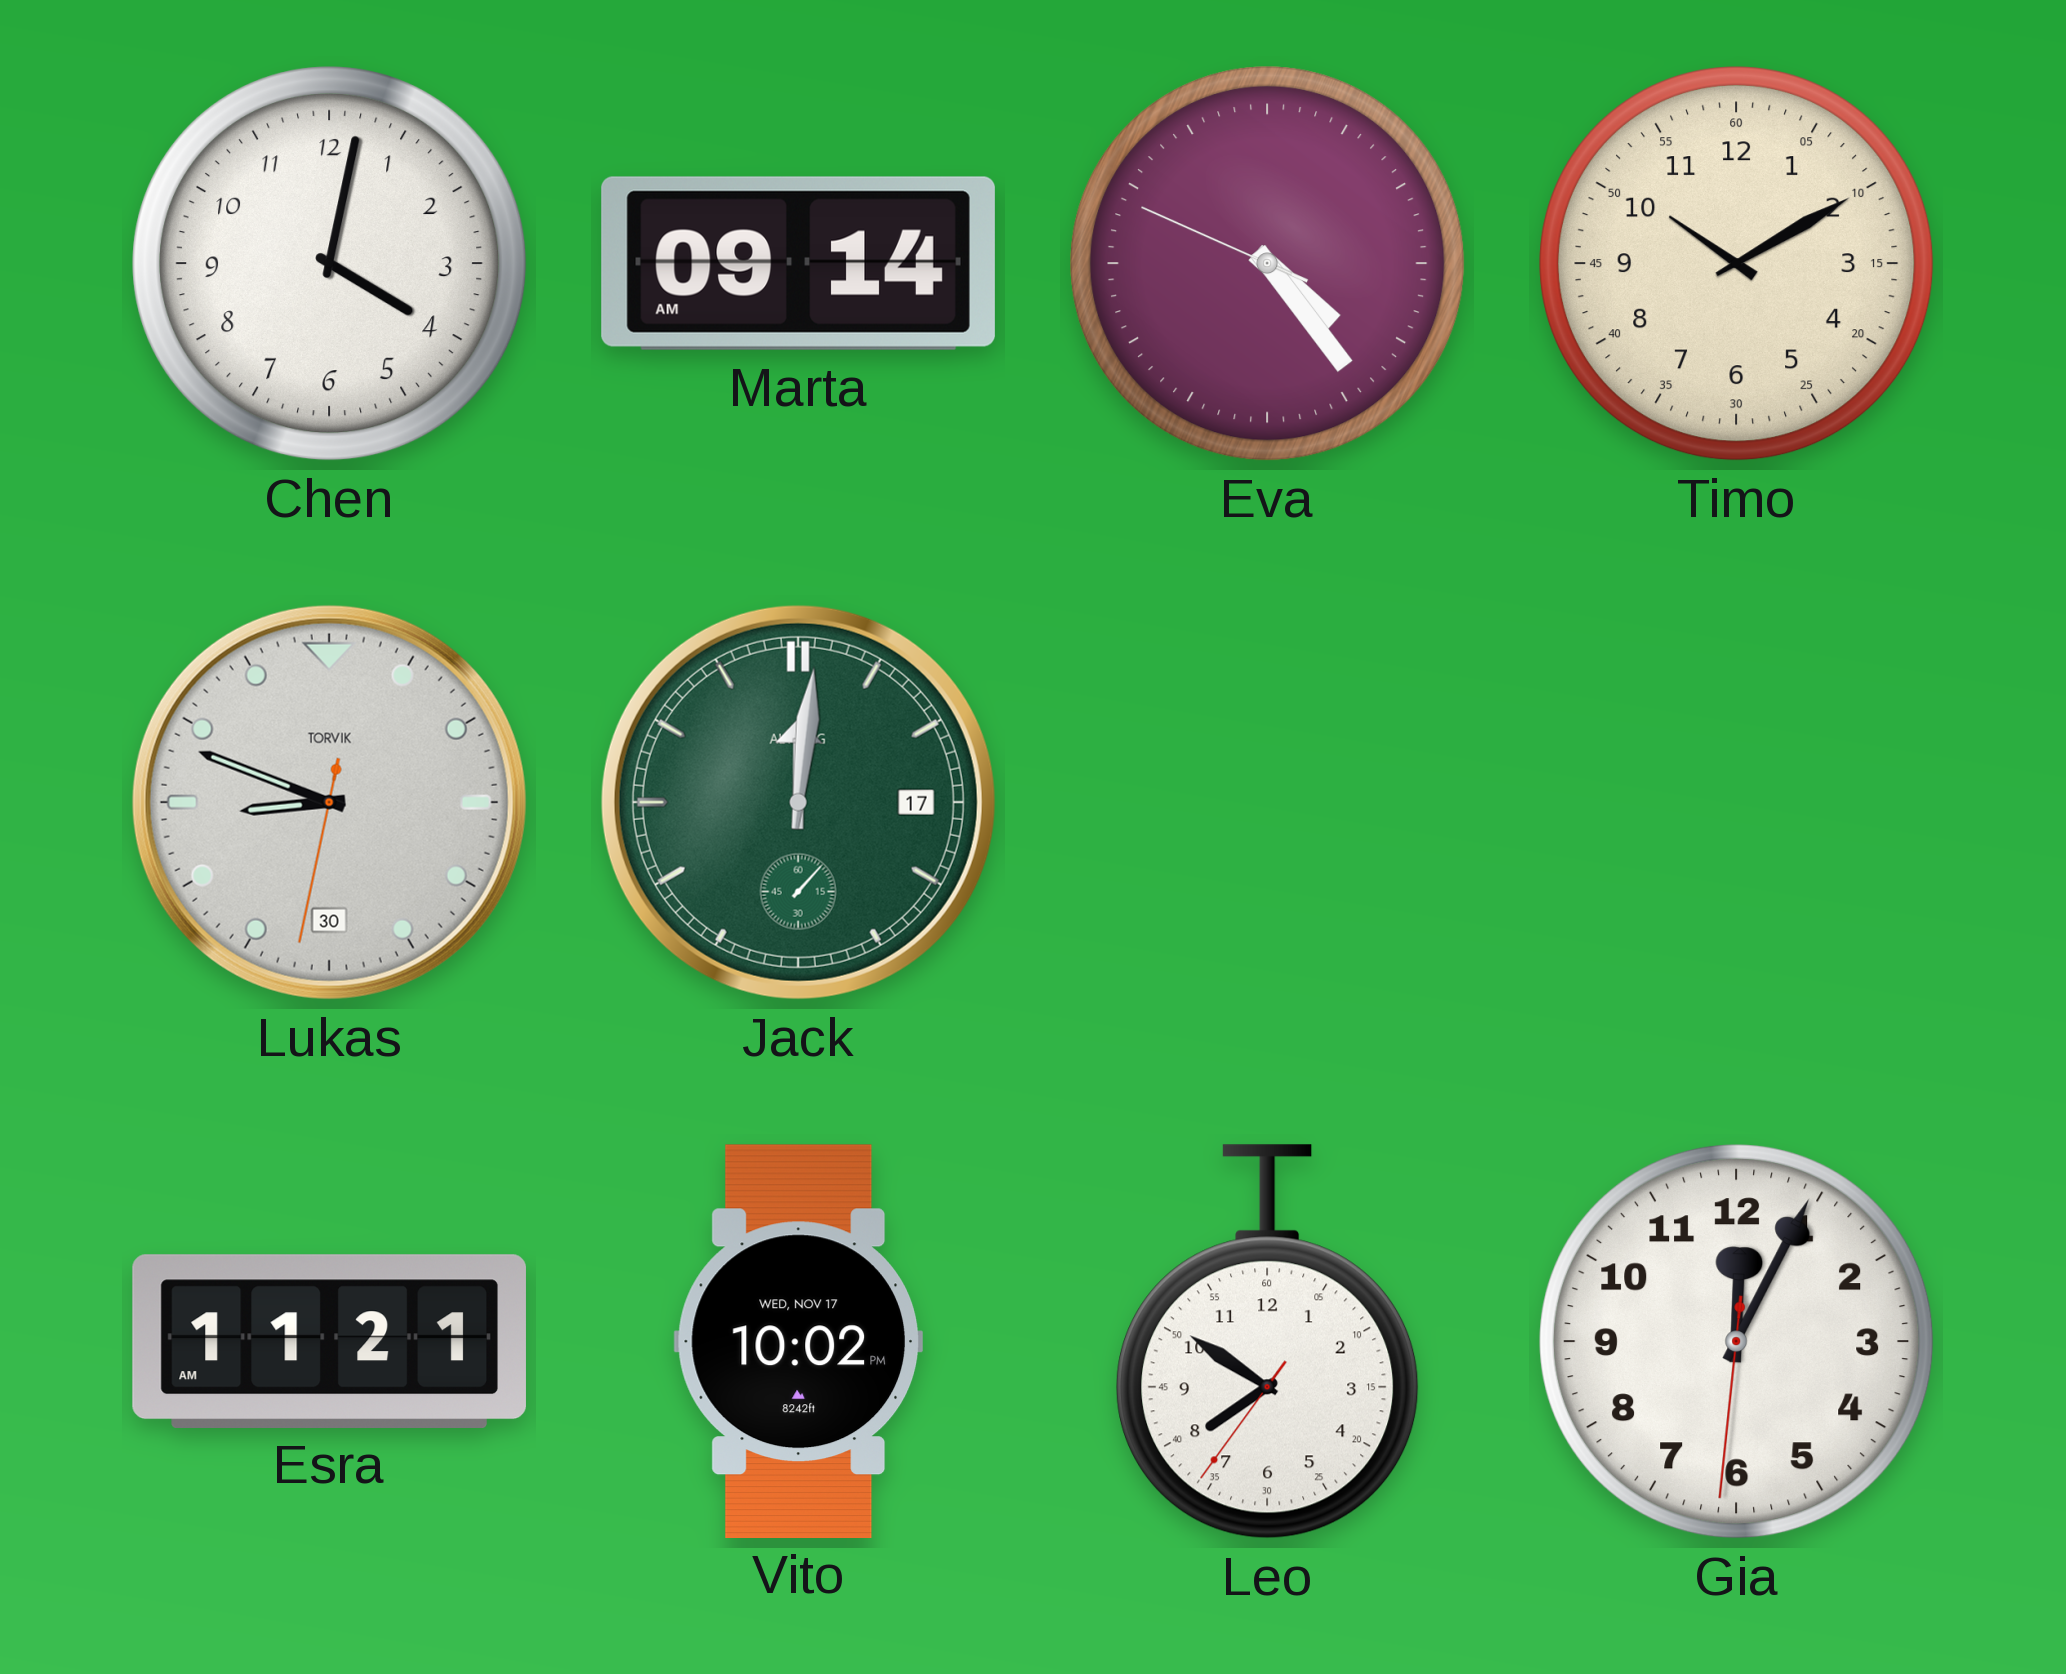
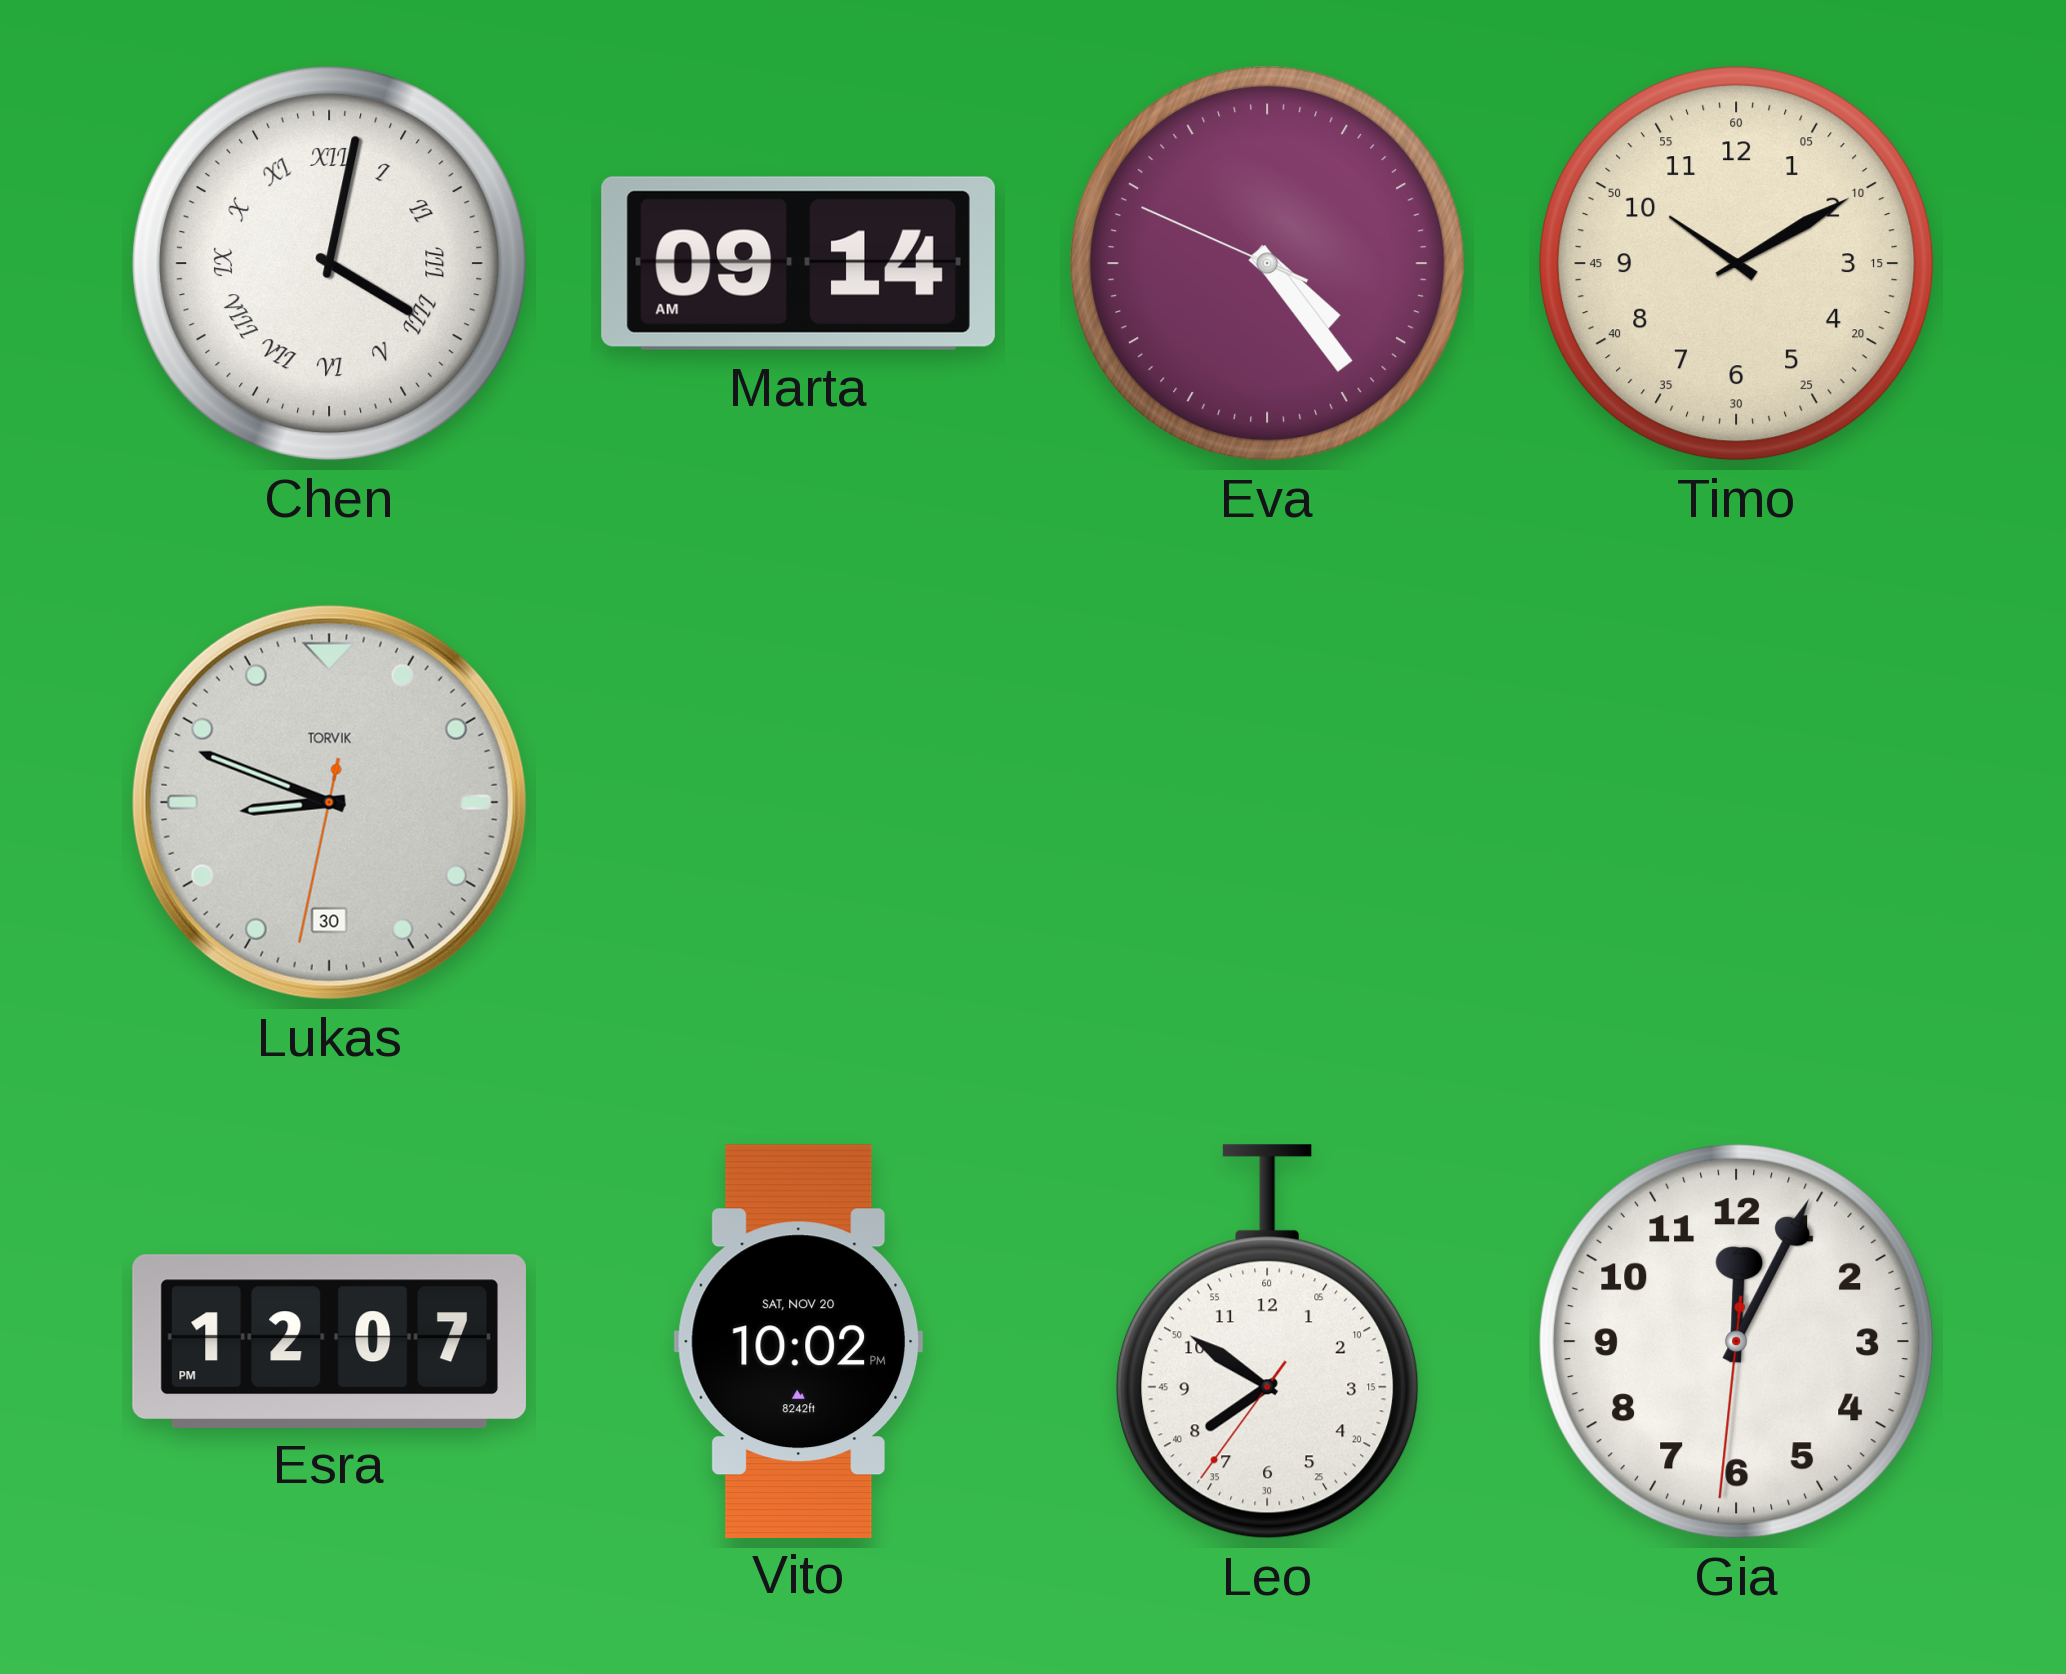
Chen numerals: Arabic -> Roman
Jack: 12:01 -> none
Esra: 11:21 -> 12:07
Vito date: WED, NOV 17 -> SAT, NOV 20
